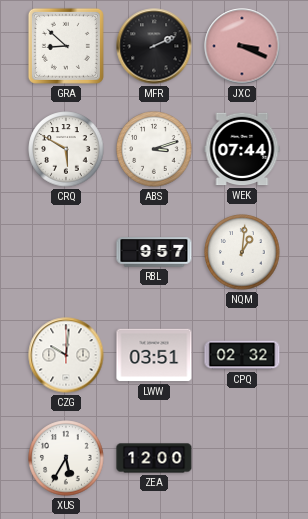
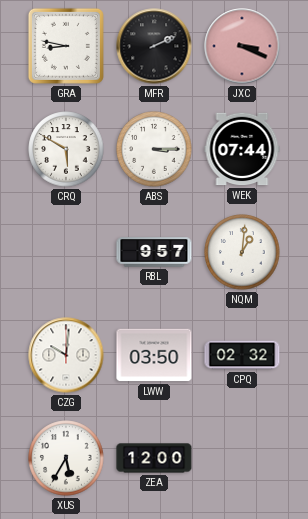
GRA: 8:52 -> 8:47
ABS: 3:12 -> 3:15
LWW: 03:51 -> 03:50
